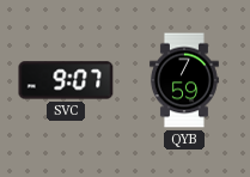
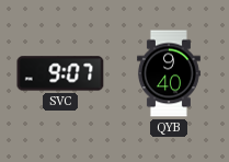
QYB: 7:59 -> 9:40
